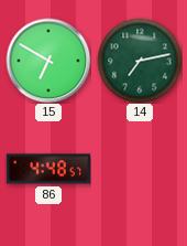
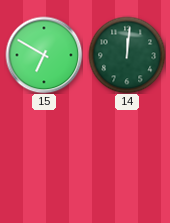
14: 7:13 -> 12:01
86: 4:48 -> none
